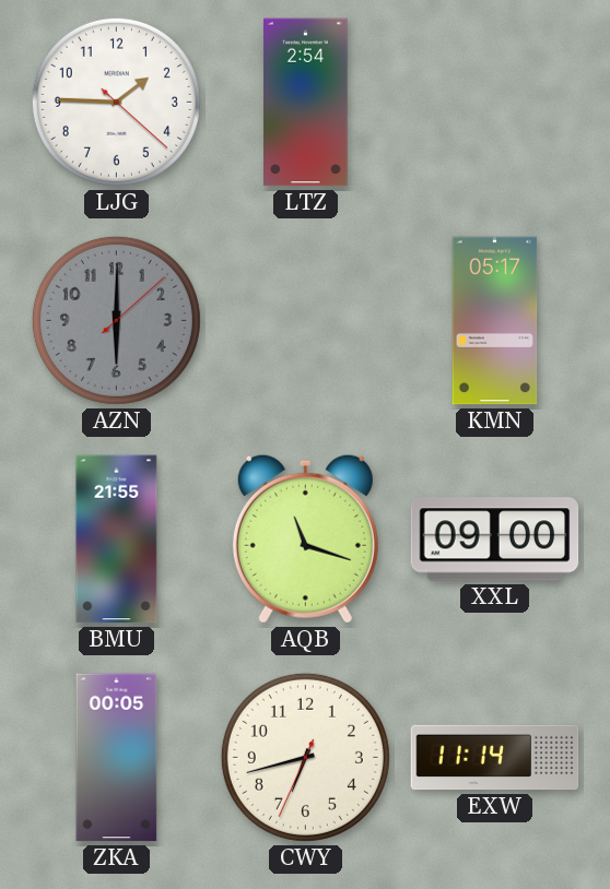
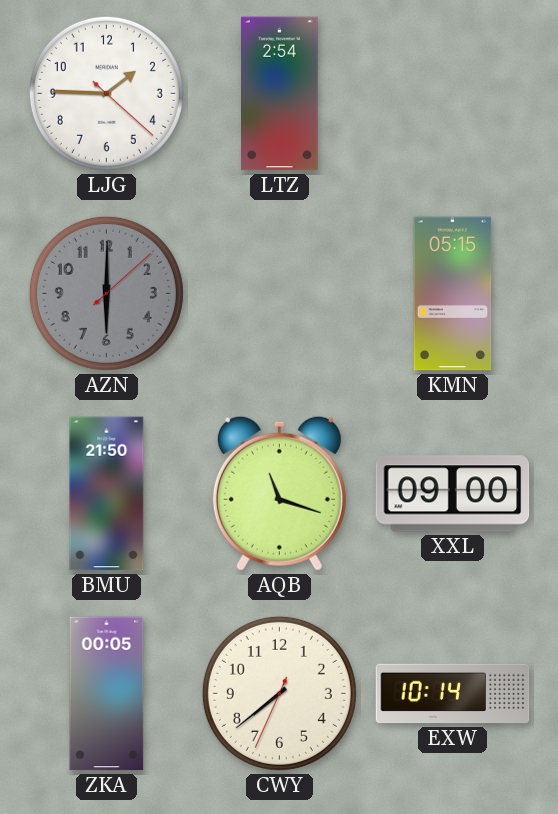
KMN: 05:17 -> 05:15
BMU: 21:55 -> 21:50
CWY: 6:42 -> 7:38
EXW: 11:14 -> 10:14
